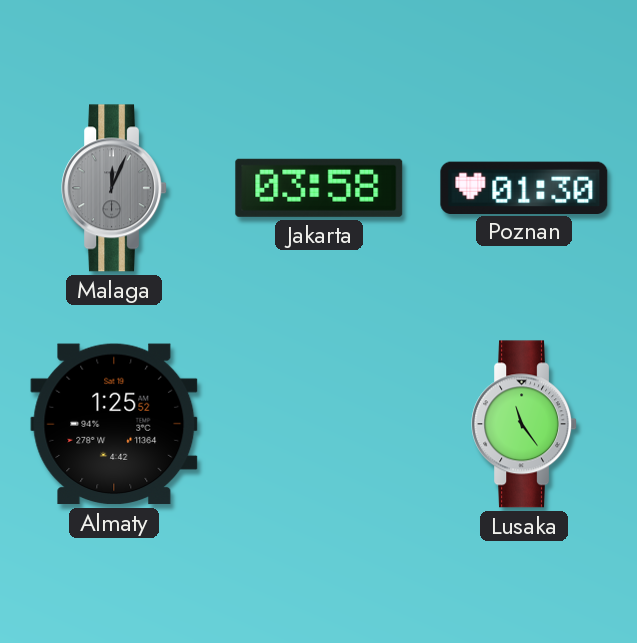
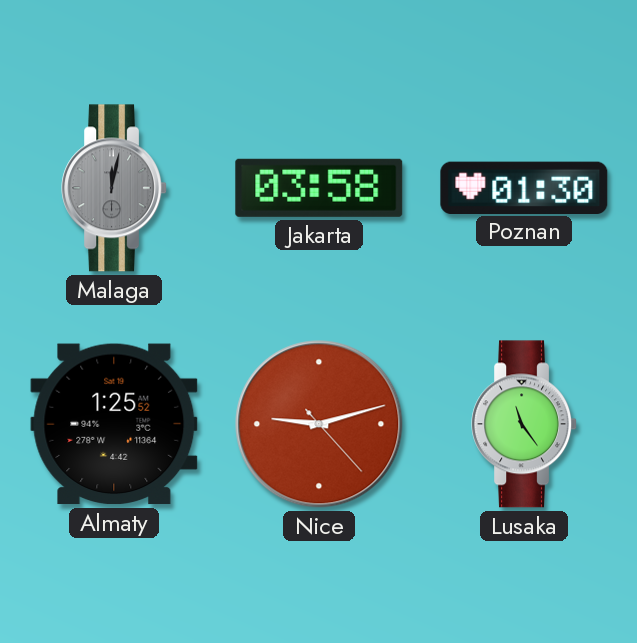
Malaga: 12:04 -> 12:02
Nice: none -> 9:12
